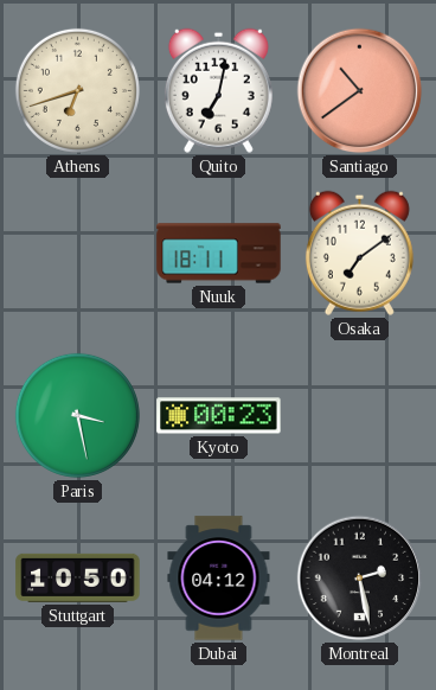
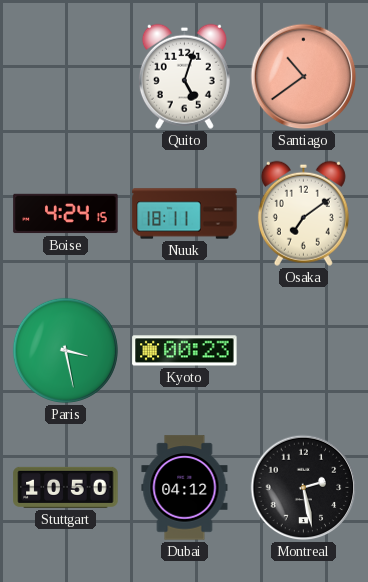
Athens: 6:42 -> none
Quito: 7:02 -> 5:03
Boise: none -> 4:24
